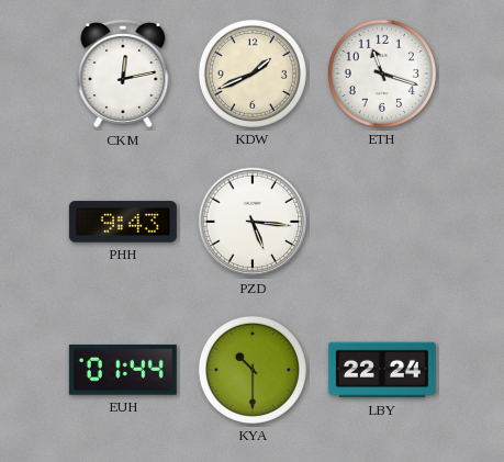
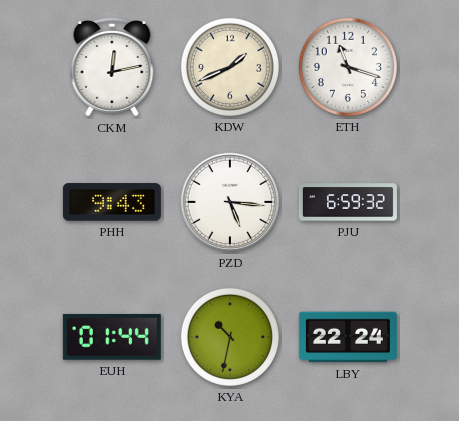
PJU: none -> 6:59
KYA: 10:30 -> 10:32
